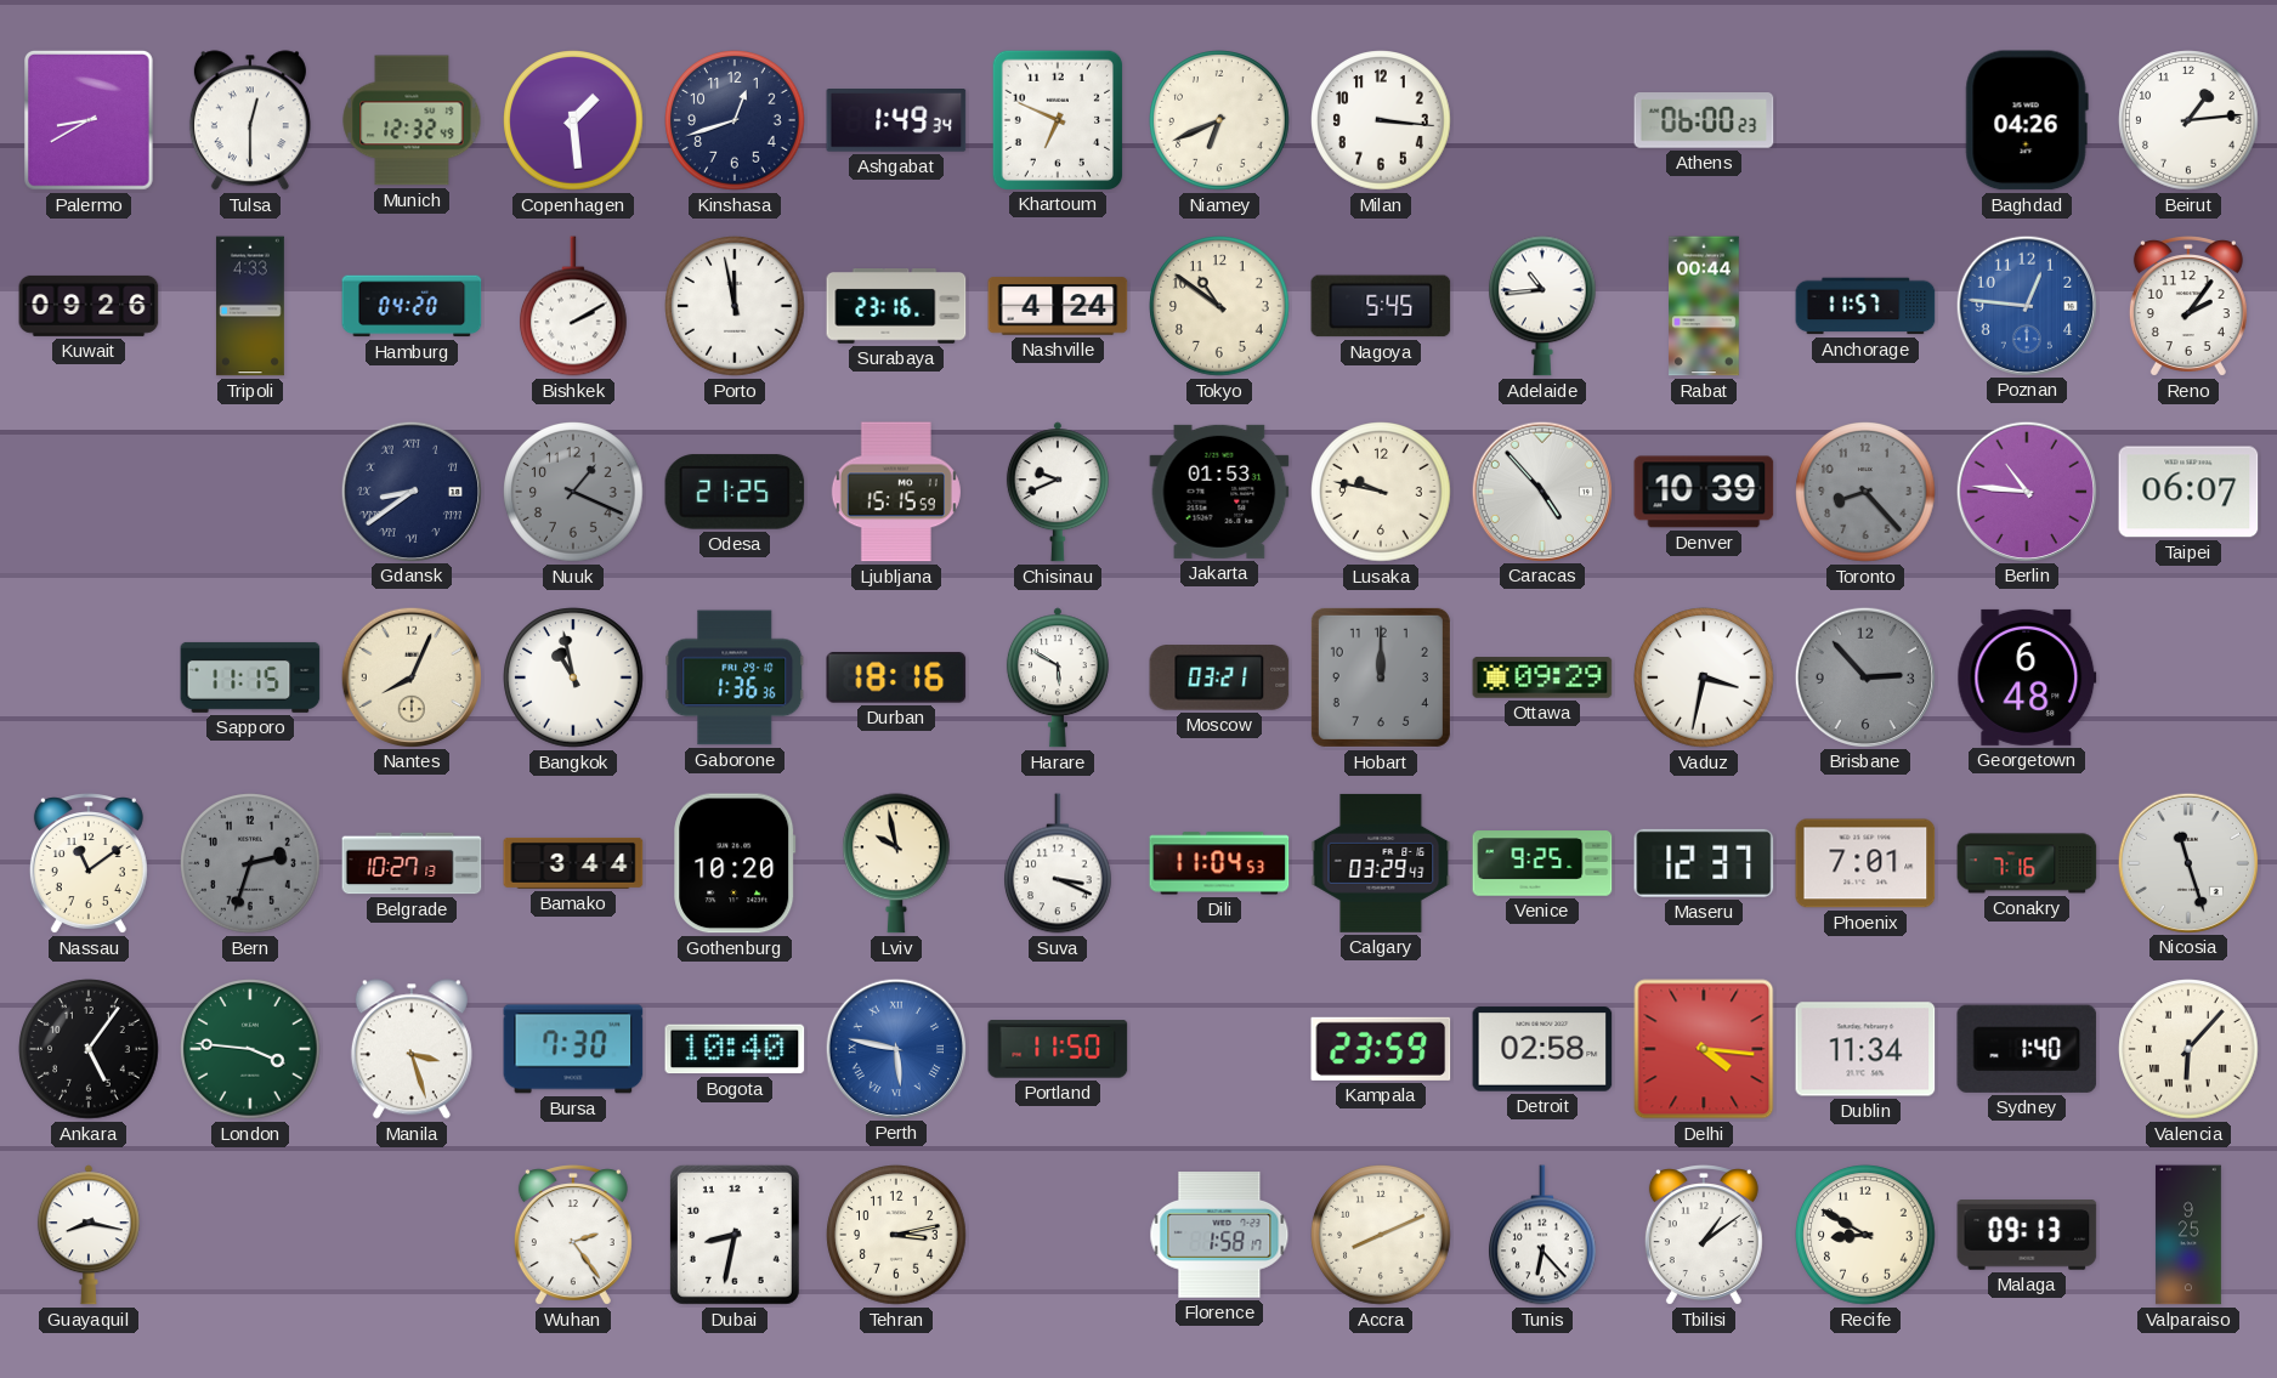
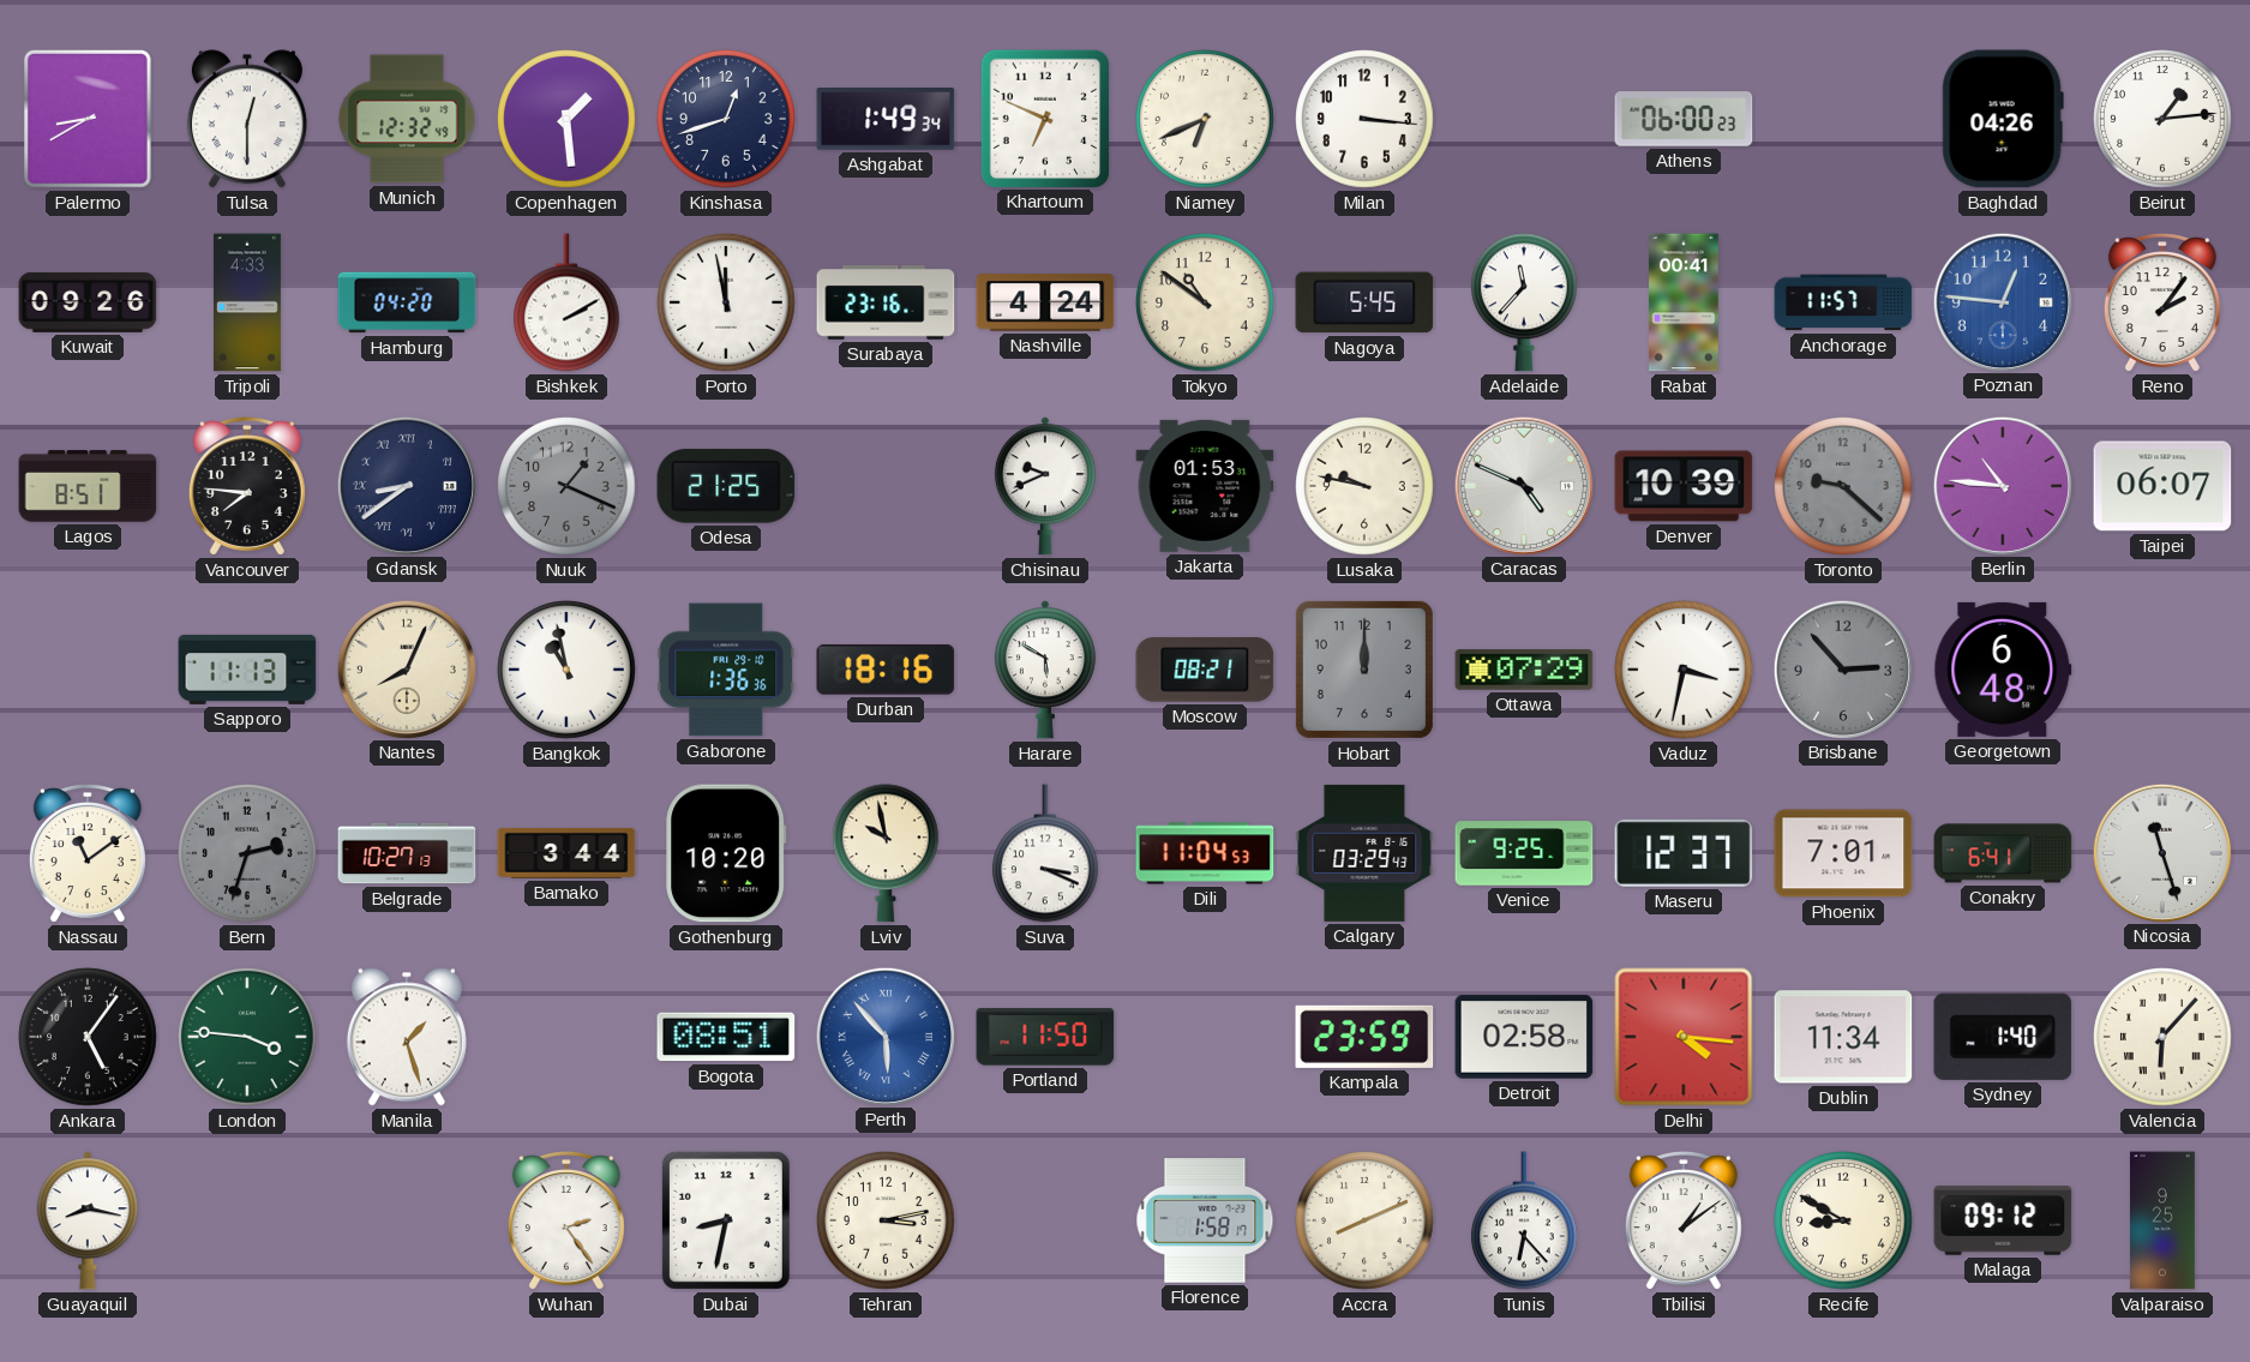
Adelaide: 10:44 -> 11:37
Rabat: 00:44 -> 00:41
Lagos: none -> 8:51
Vancouver: none -> 7:46
Ljubljana: 15:15 -> none
Caracas: 4:53 -> 4:49
Toronto: 8:23 -> 9:22
Sapporo: 11:15 -> 11:13
Moscow: 03:21 -> 08:21
Ottawa: 09:29 -> 07:29
Conakry: 7:16 -> 6:41
Manila: 3:27 -> 1:27
Bursa: 7:30 -> none
Bogota: 10:40 -> 08:51
Perth: 5:47 -> 5:53
Malaga: 09:13 -> 09:12
